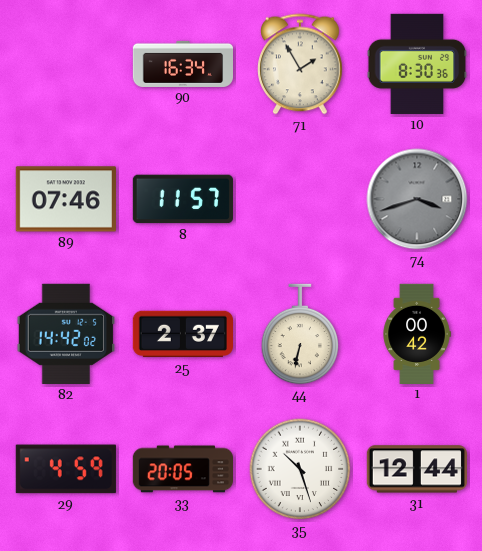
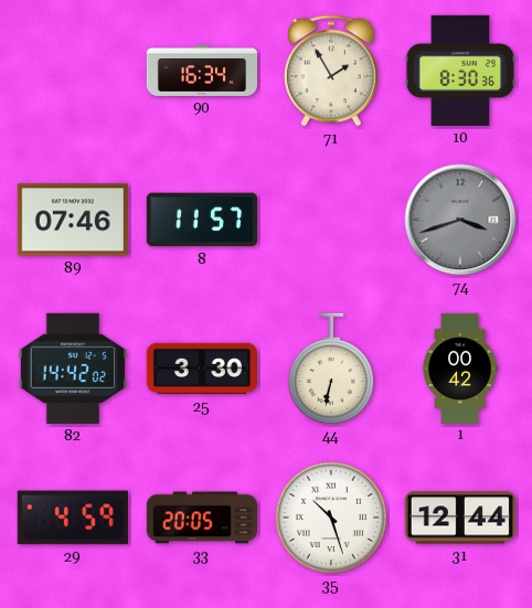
25: 2:37 -> 3:30
